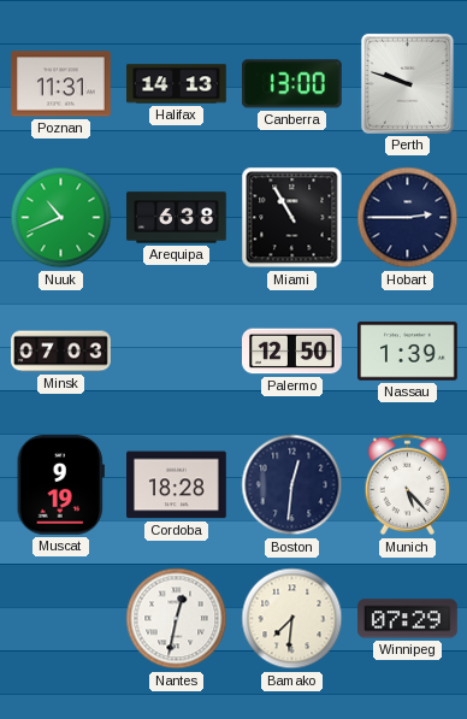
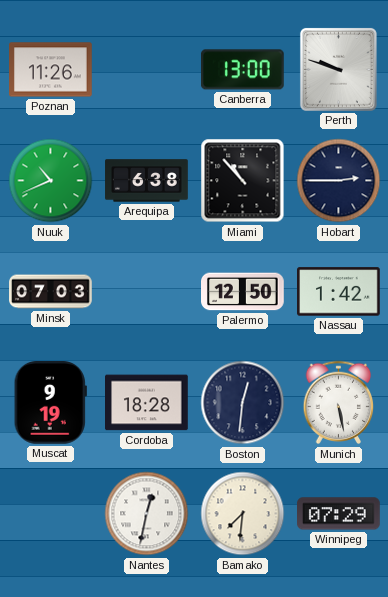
Poznan: 11:31 -> 11:26
Halifax: 14:13 -> none
Miami: 10:55 -> 10:53
Nassau: 1:39 -> 1:42
Munich: 5:23 -> 5:28
